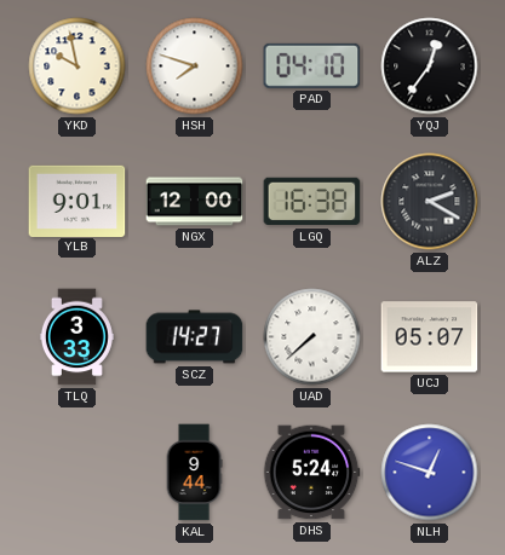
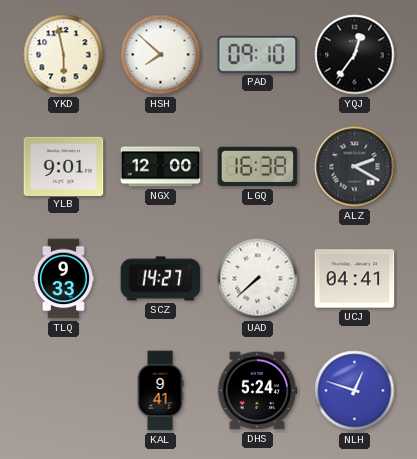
YKD: 9:58 -> 5:58
HSH: 7:48 -> 7:52
PAD: 04:10 -> 09:10
TLQ: 3:33 -> 9:33
UCJ: 05:07 -> 04:41
KAL: 9:44 -> 9:41
